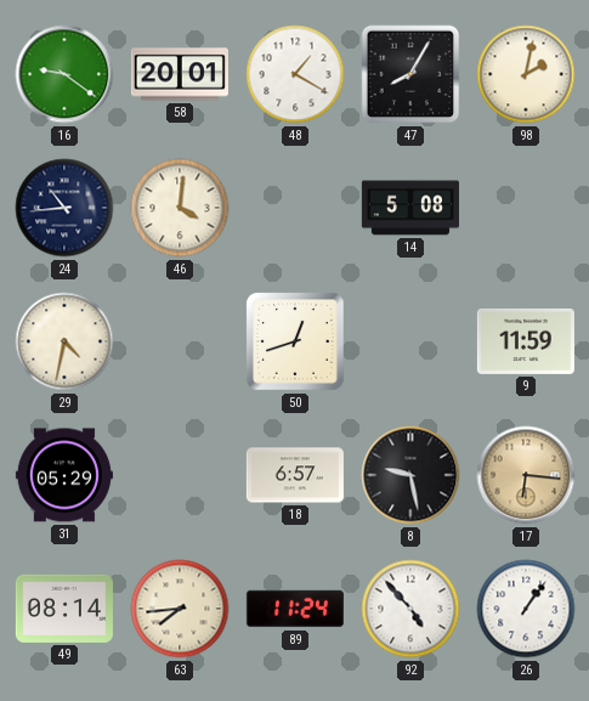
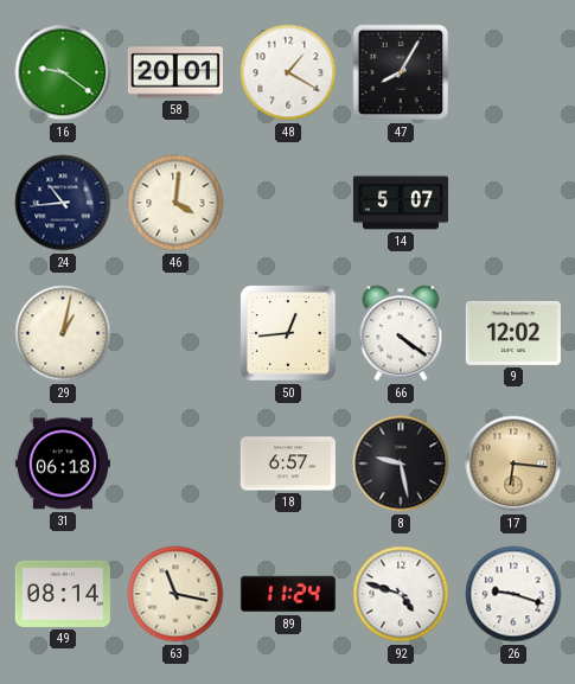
98: 2:02 -> none
14: 5:08 -> 5:07
29: 4:32 -> 1:02
50: 12:42 -> 12:44
66: none -> 4:21
9: 11:59 -> 12:02
31: 05:29 -> 06:18
63: 7:44 -> 11:17
92: 4:53 -> 4:48
26: 1:06 -> 9:18
